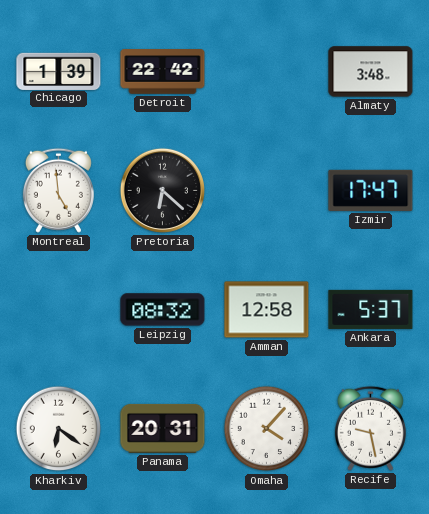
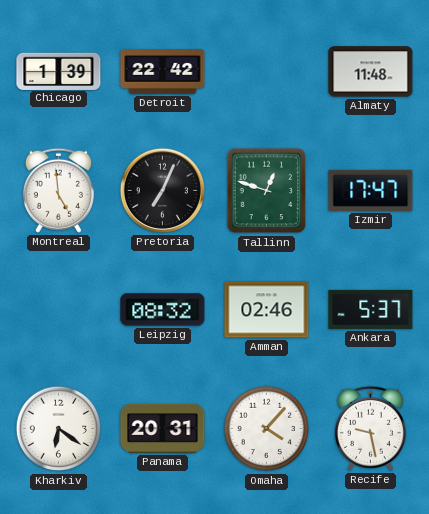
Almaty: 3:48 -> 11:48
Pretoria: 6:22 -> 7:04
Tallinn: none -> 12:48
Amman: 12:58 -> 02:46
